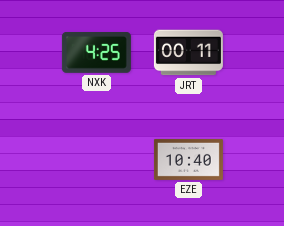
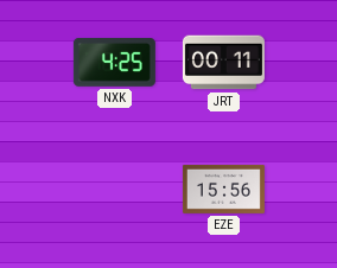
EZE: 10:40 -> 15:56
